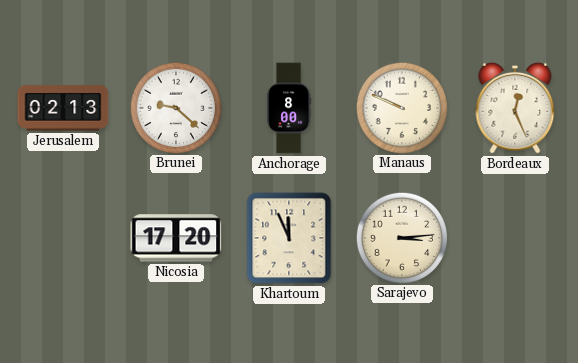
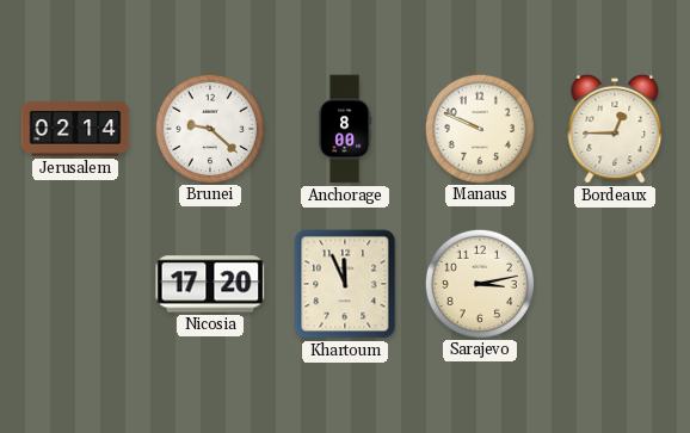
Jerusalem: 02:13 -> 02:14
Bordeaux: 12:26 -> 12:45
Sarajevo: 3:14 -> 3:13
